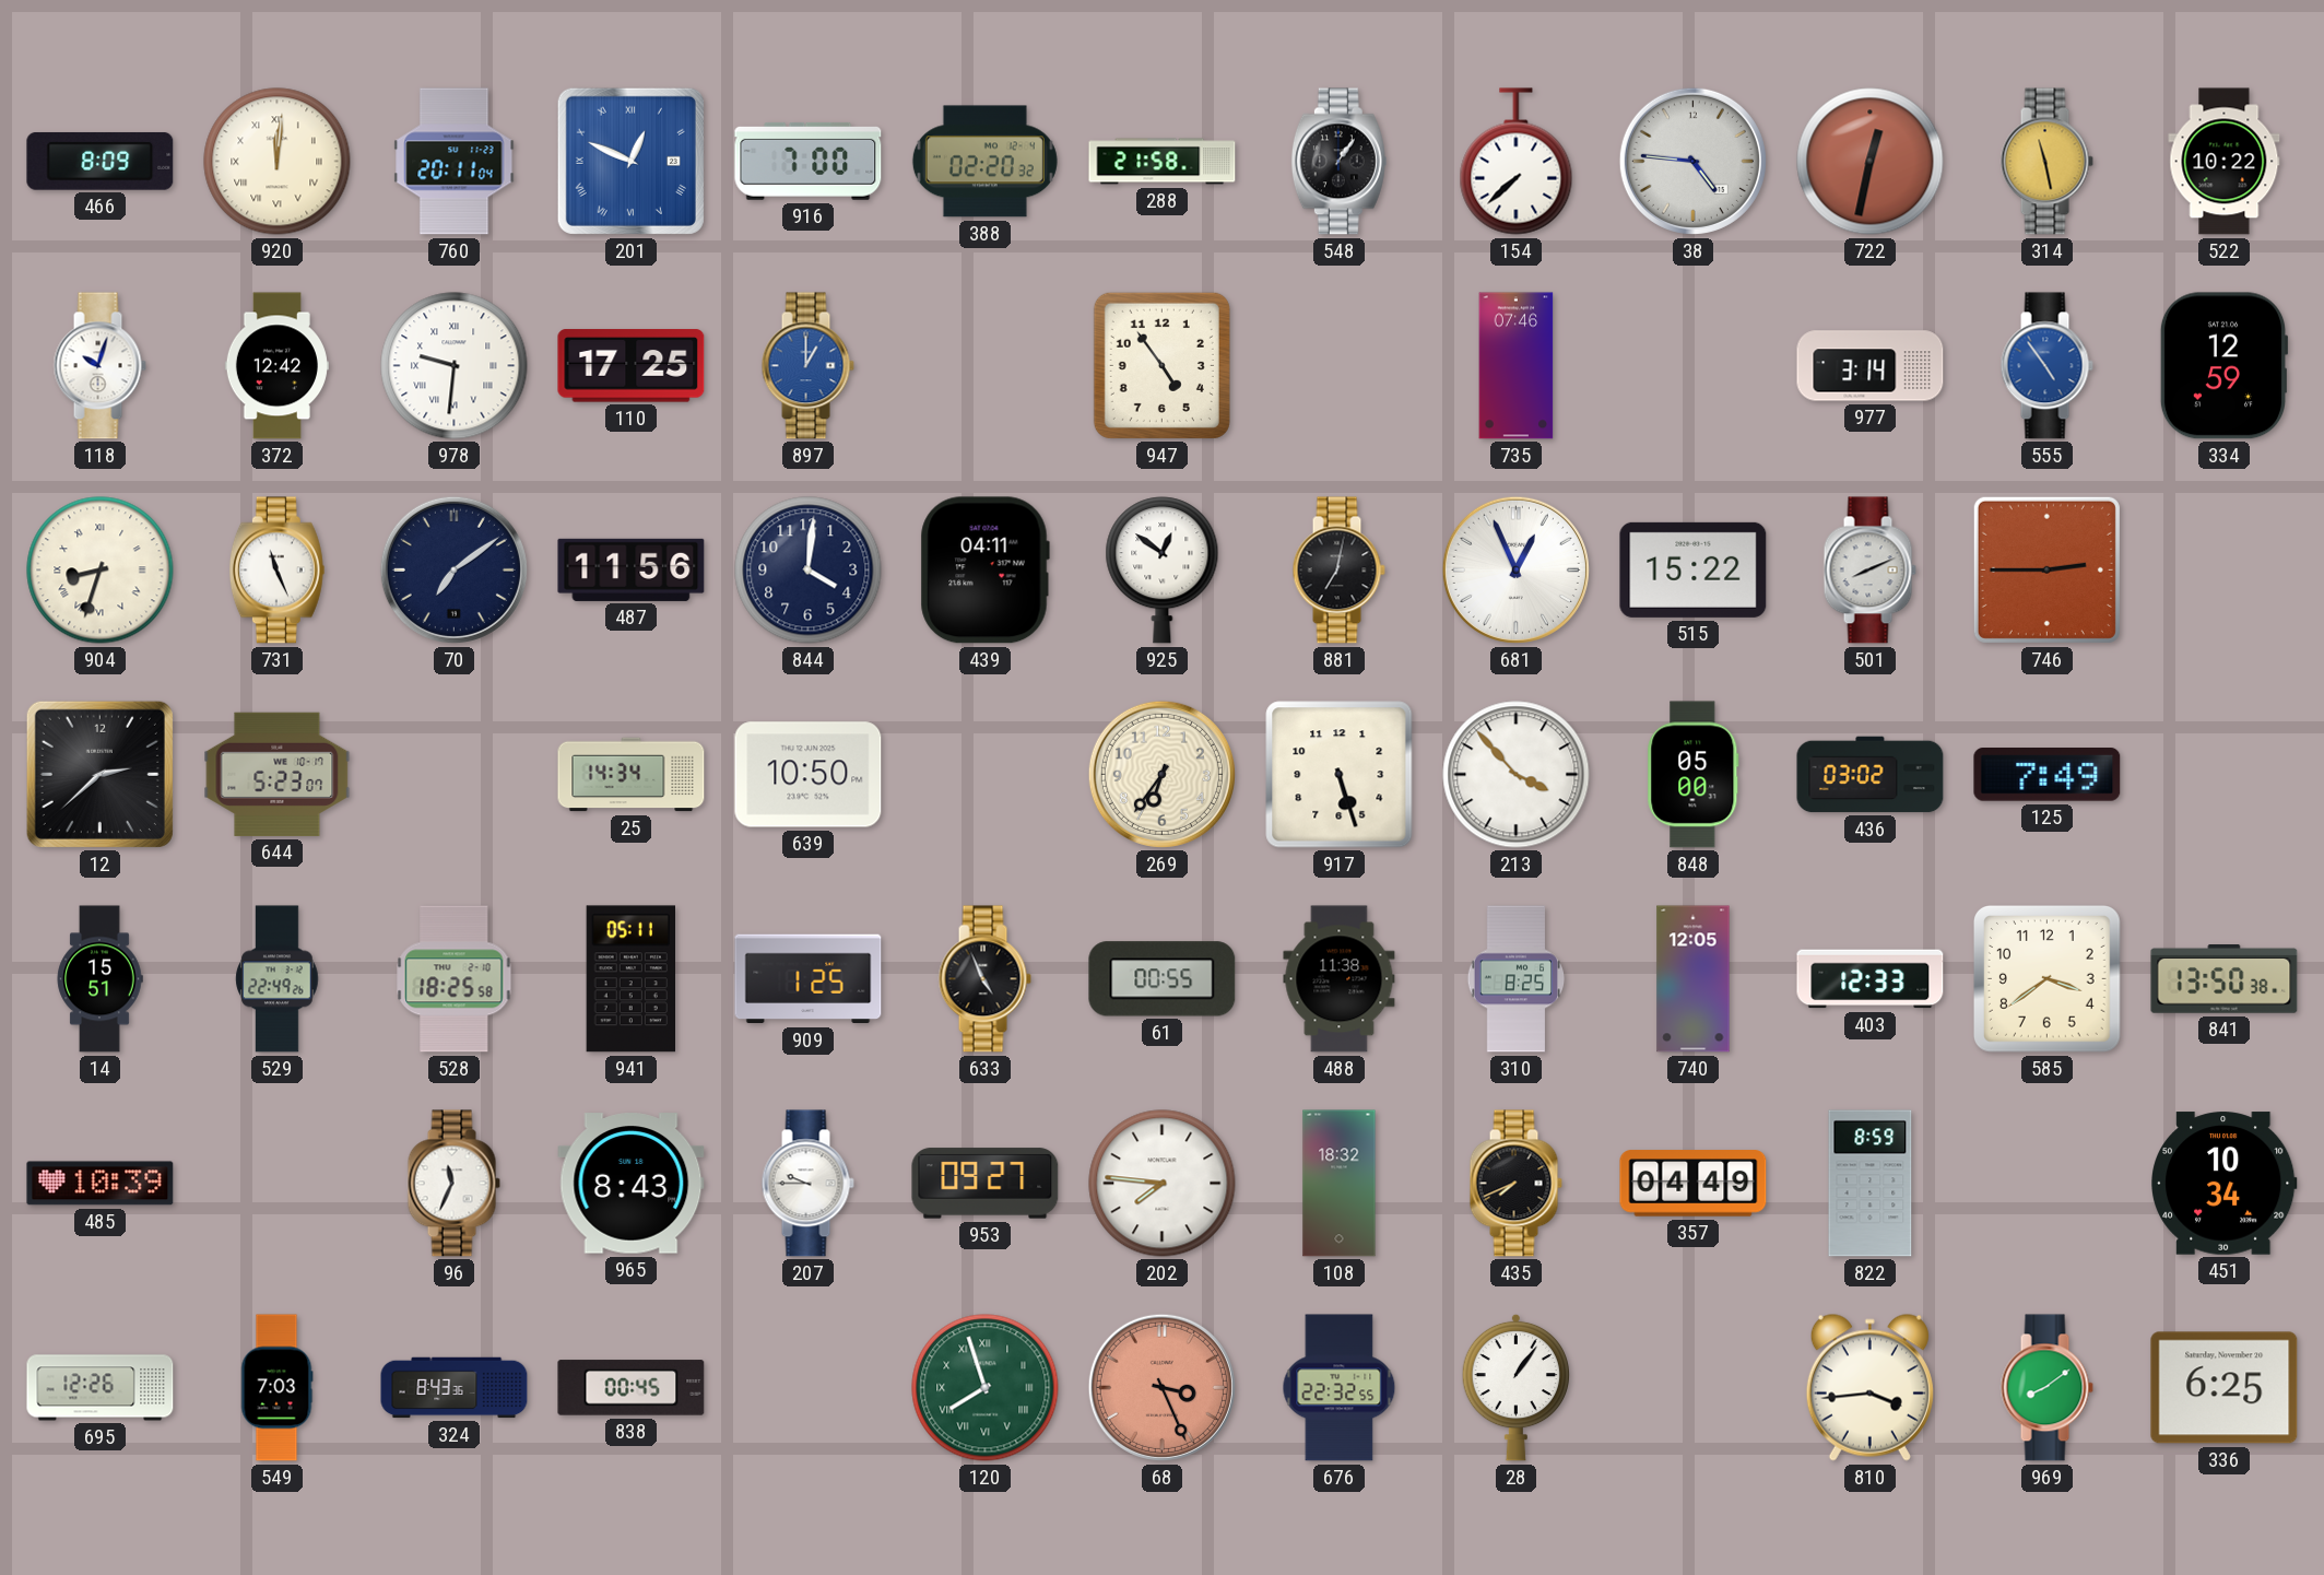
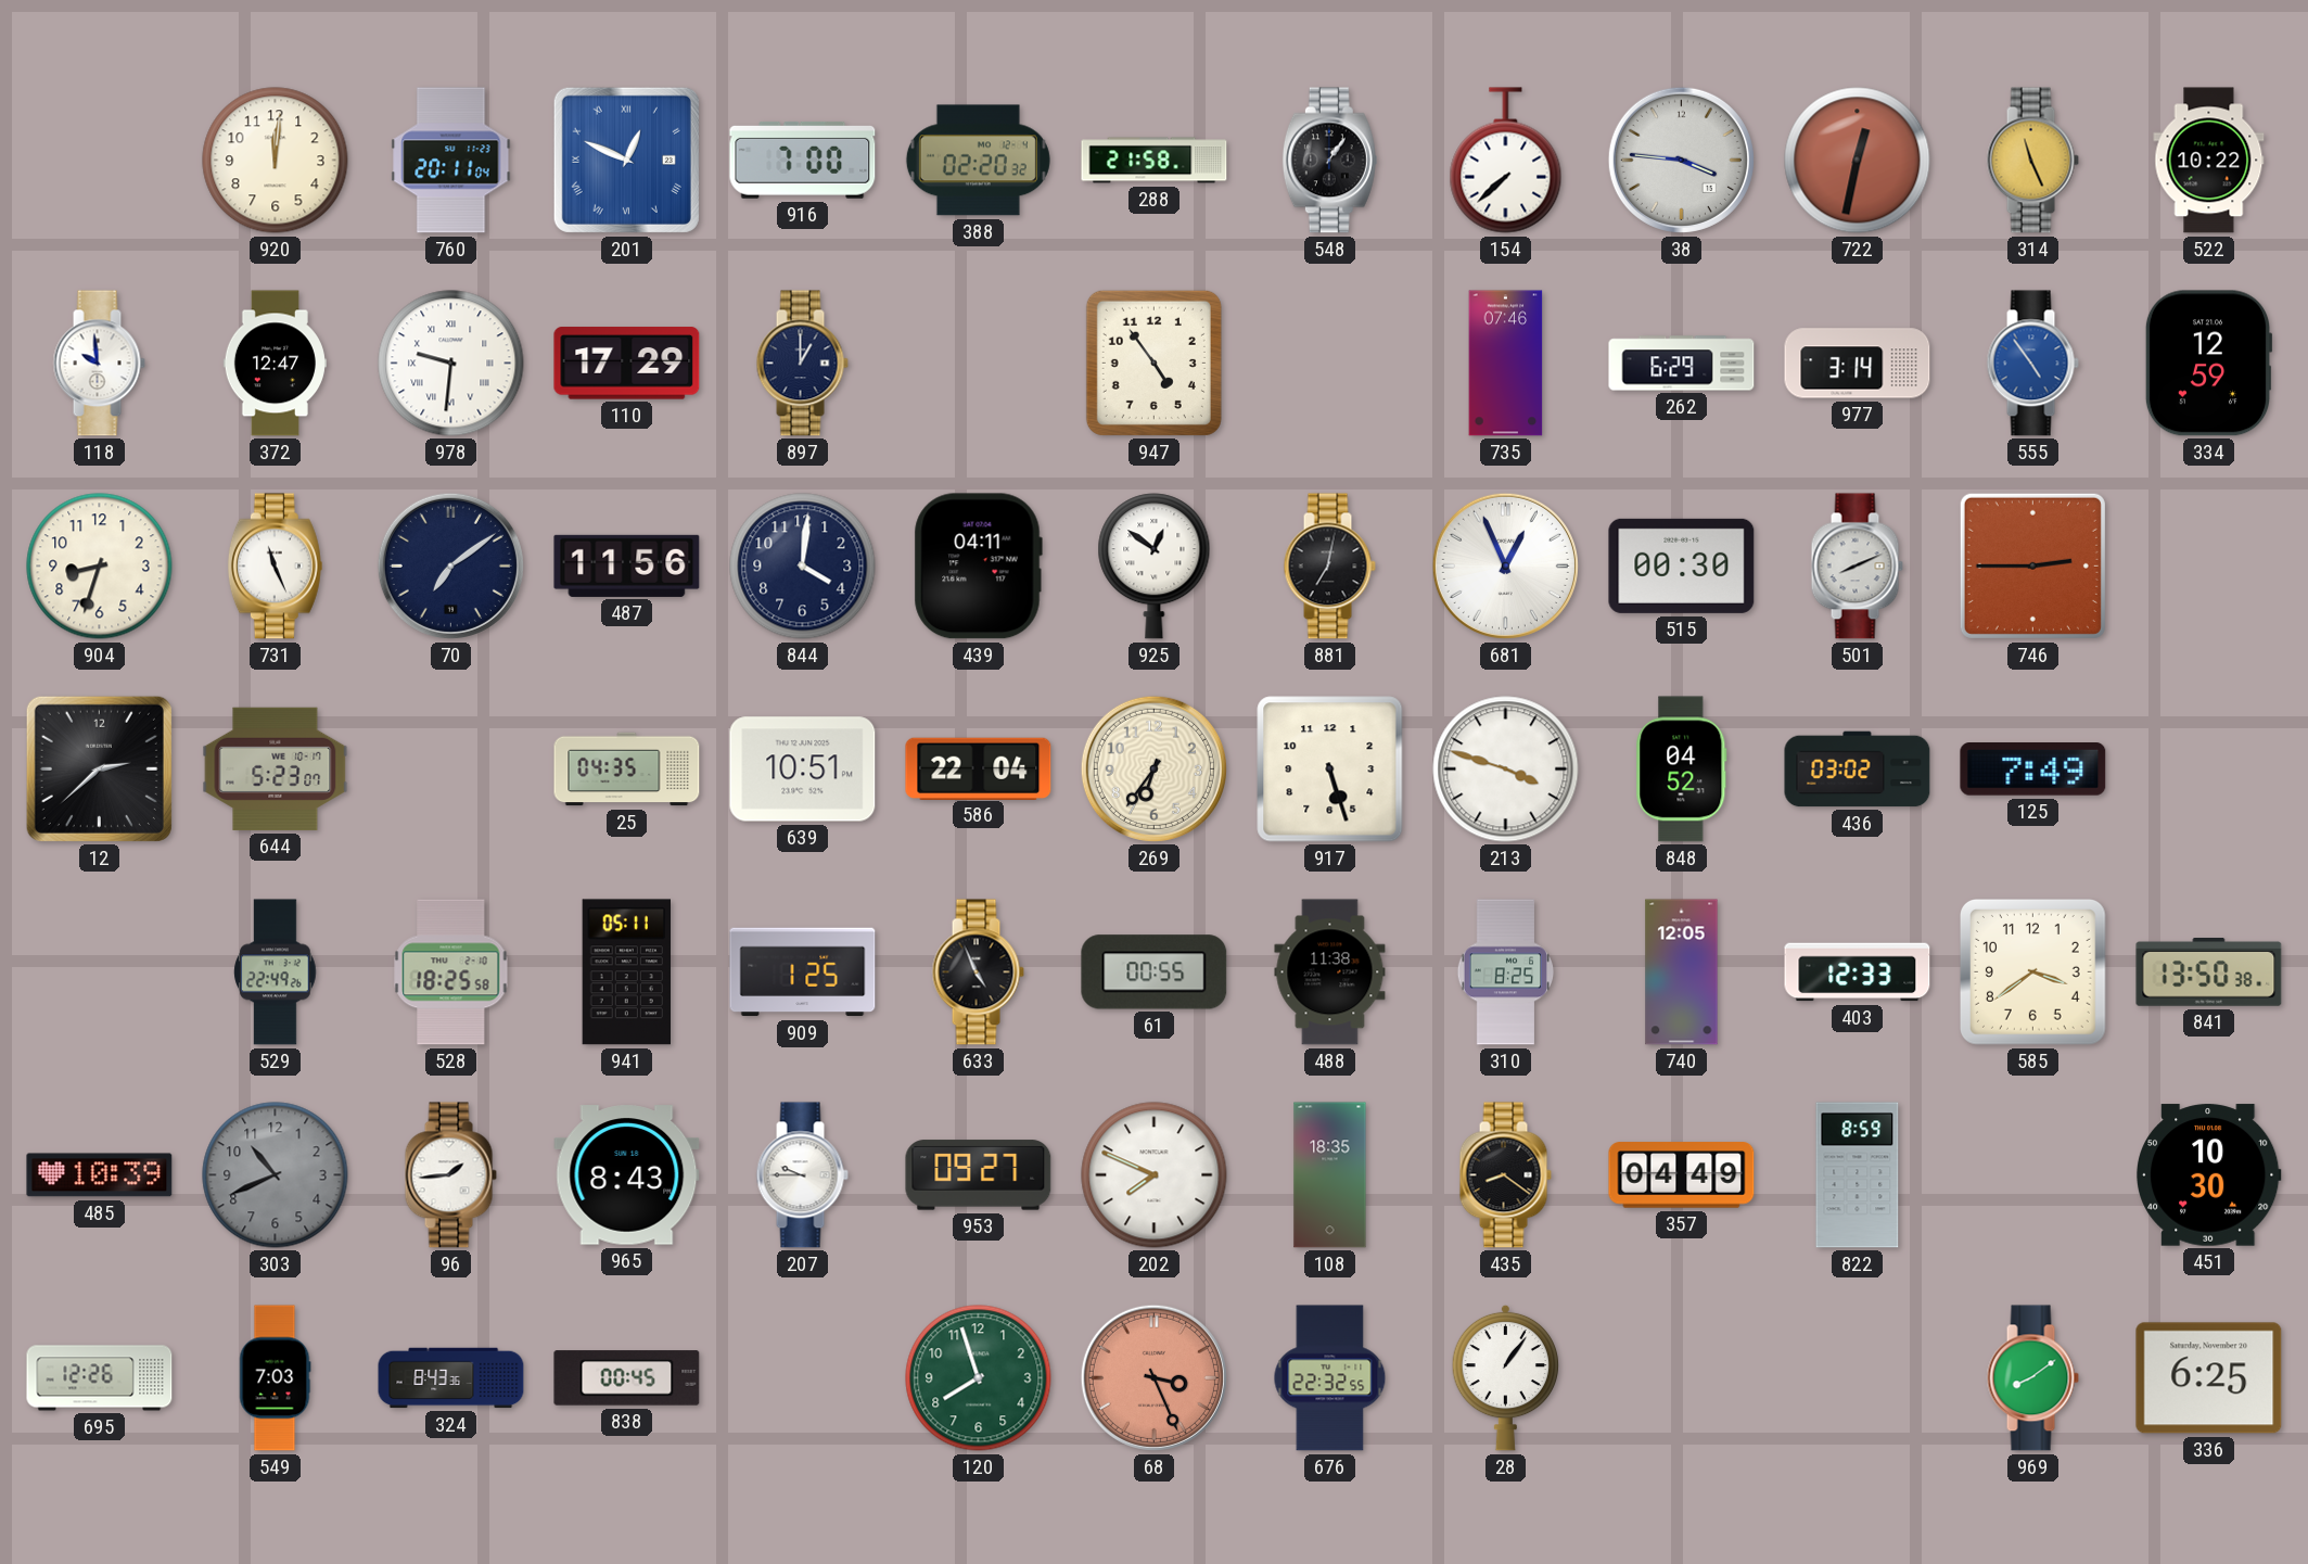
466: 8:09 -> none
920 numerals: Roman -> Arabic
38: 4:46 -> 3:46
314: 11:28 -> 11:26
118: 10:03 -> 9:59
372: 12:42 -> 12:47
110: 17:25 -> 17:29
897 dial: blue -> navy
262: none -> 6:29
904 numerals: Roman -> Arabic
515: 15:22 -> 00:30
25: 14:34 -> 04:35
639: 10:50 -> 10:51
586: none -> 22:04
213: 3:53 -> 3:48
848: 05:00 -> 04:52
14: 15:51 -> none
303: none -> 10:41
96: 11:34 -> 1:44
202: 7:46 -> 7:49
108: 18:32 -> 18:35
435: 7:41 -> 8:21
451: 10:34 -> 10:30
120 numerals: Roman -> Arabic
810: 3:44 -> none
